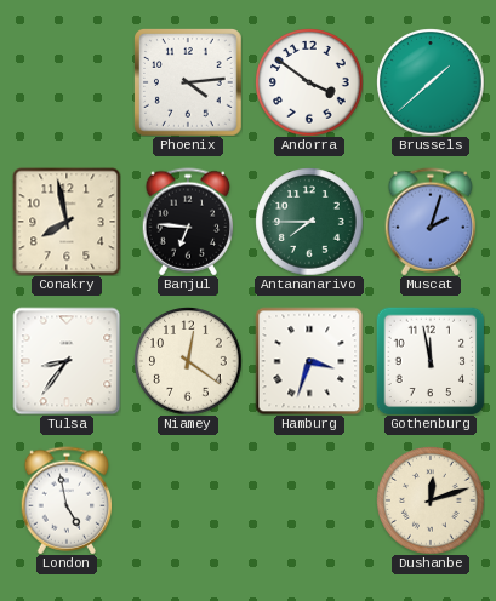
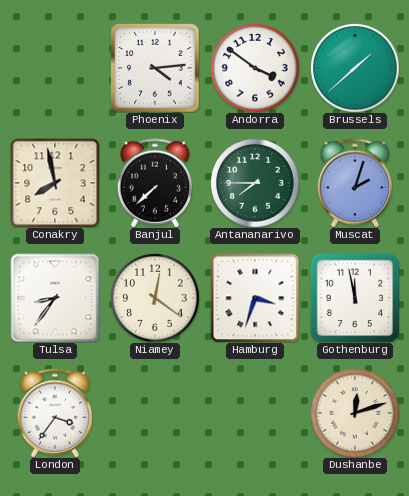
Banjul: 6:46 -> 7:38
London: 4:58 -> 3:36
